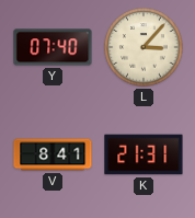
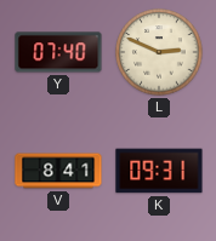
L: 3:07 -> 2:49
K: 21:31 -> 09:31
